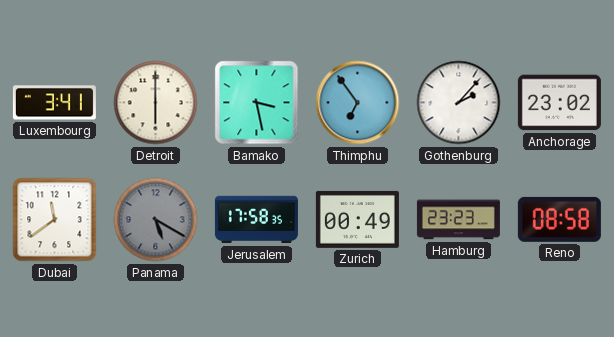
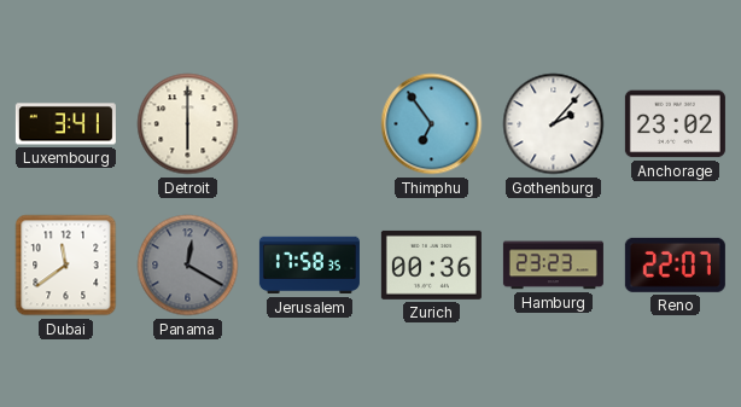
Bamako: 3:28 -> none
Panama: 5:20 -> 12:20
Zurich: 00:49 -> 00:36
Reno: 08:58 -> 22:07
